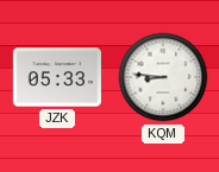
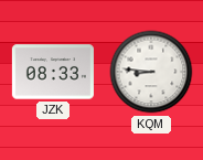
JZK: 05:33 -> 08:33
